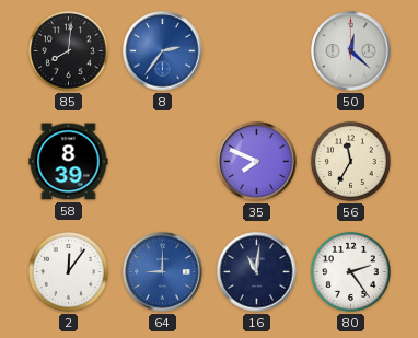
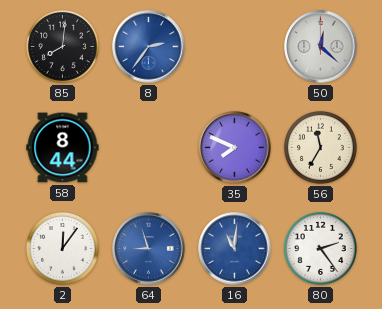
58: 8:39 -> 8:44
64: 9:00 -> 8:57
16 dial: navy -> blue
